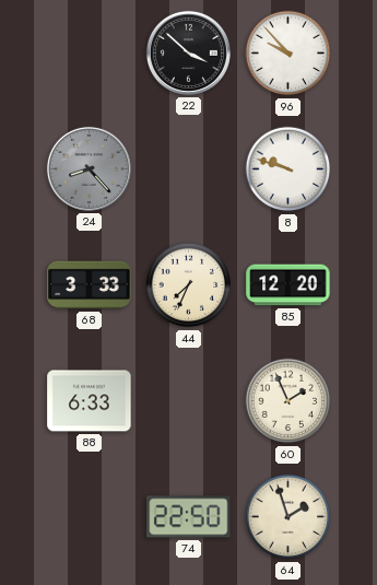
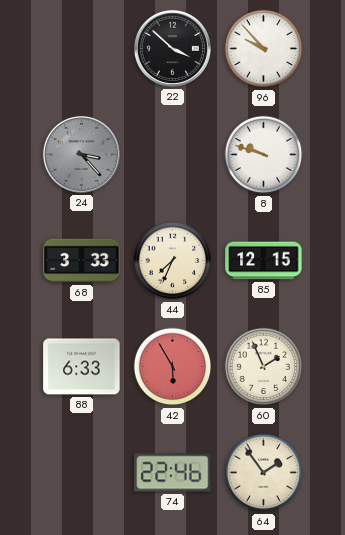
24: 8:23 -> 3:23
85: 12:20 -> 12:15
42: none -> 5:55
74: 22:50 -> 22:46
64: 1:57 -> 1:54
